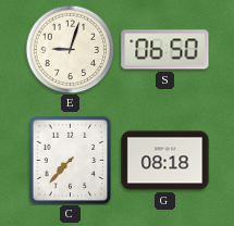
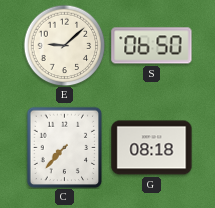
E: 9:03 -> 9:08
